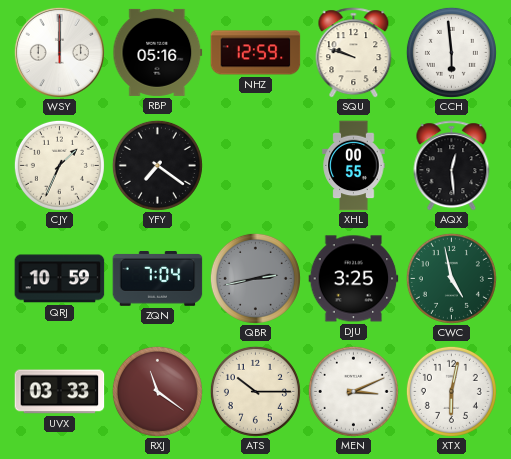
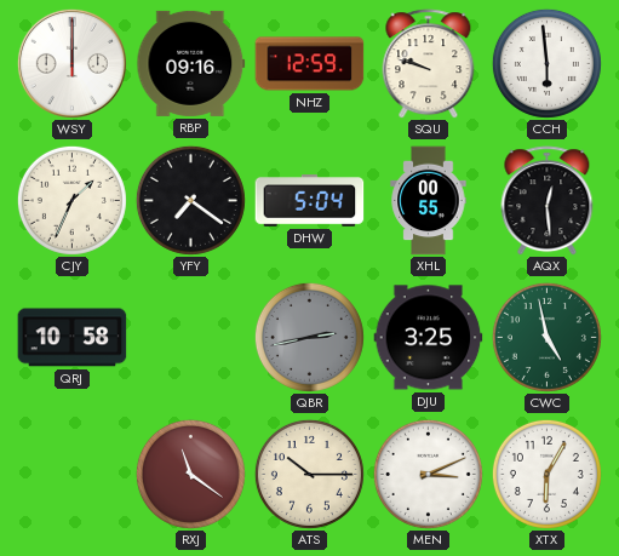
RBP: 05:16 -> 09:16
DHW: none -> 5:04
QRJ: 10:59 -> 10:58
ZQN: 7:04 -> none
UVX: 03:33 -> none
XTX: 6:02 -> 6:05
